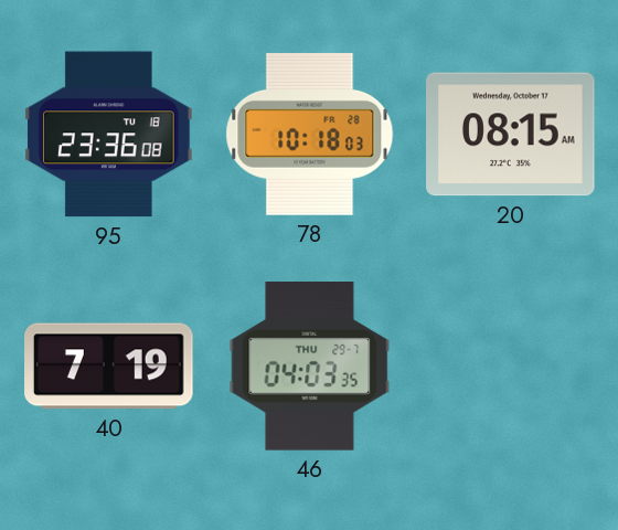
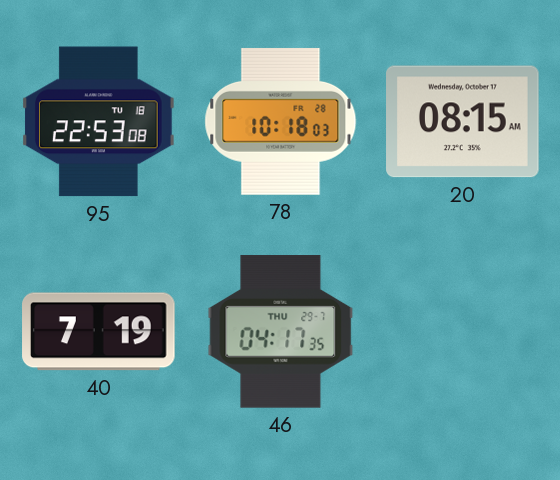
95: 23:36 -> 22:53
46: 04:03 -> 04:17
